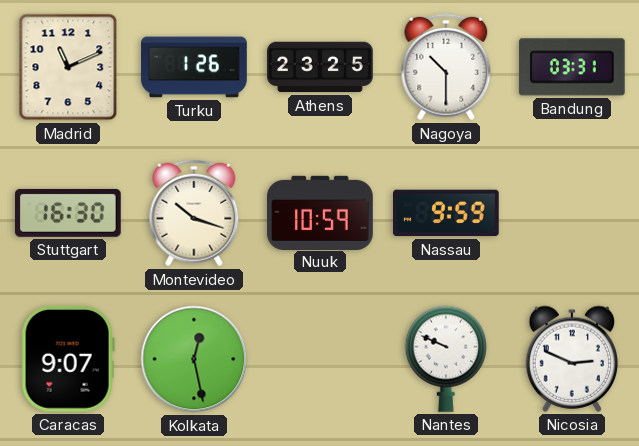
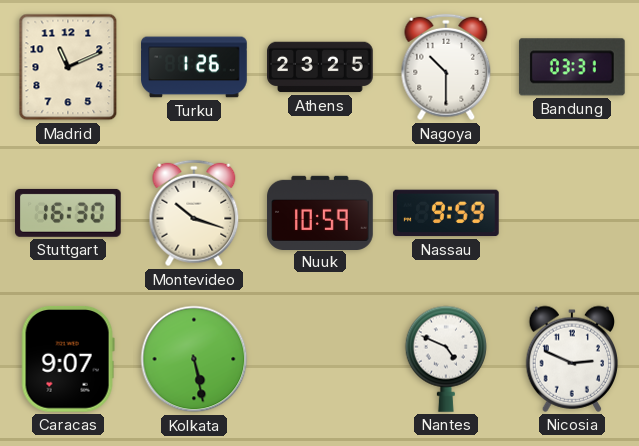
Kolkata: 12:28 -> 5:28
Nantes: 9:49 -> 4:49
